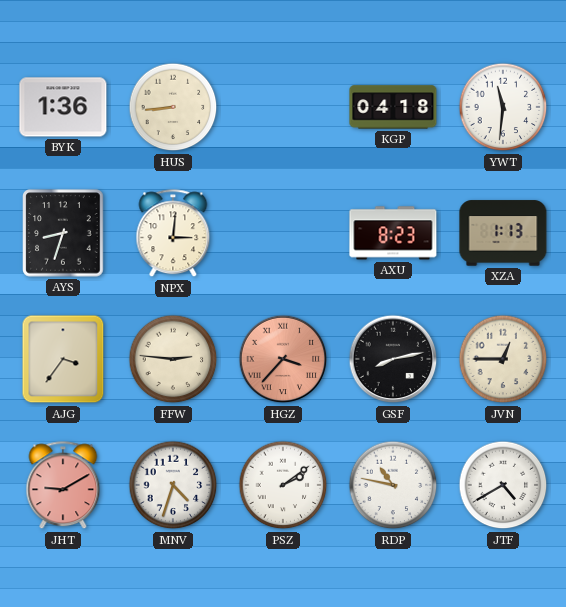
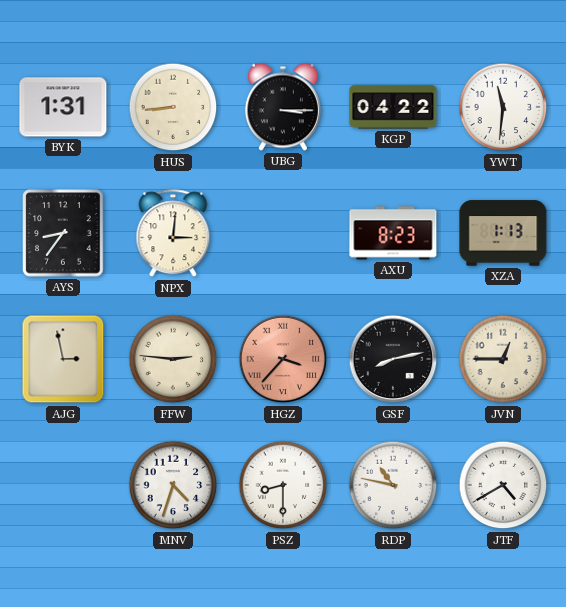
BYK: 1:36 -> 1:31
UBG: none -> 3:15
KGP: 04:18 -> 04:22
AYS: 8:33 -> 8:36
AJG: 3:36 -> 2:58
JHT: 9:10 -> none
PSZ: 2:09 -> 8:30
